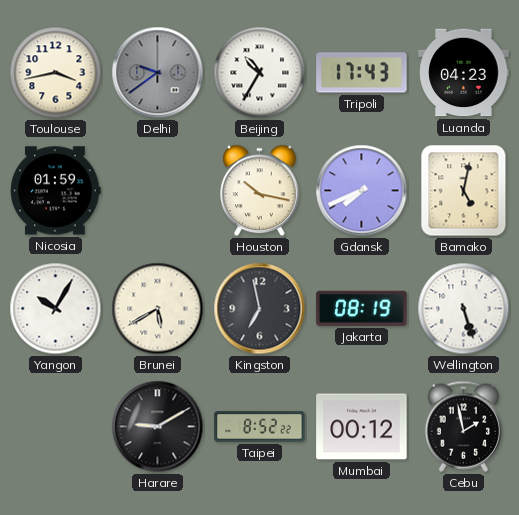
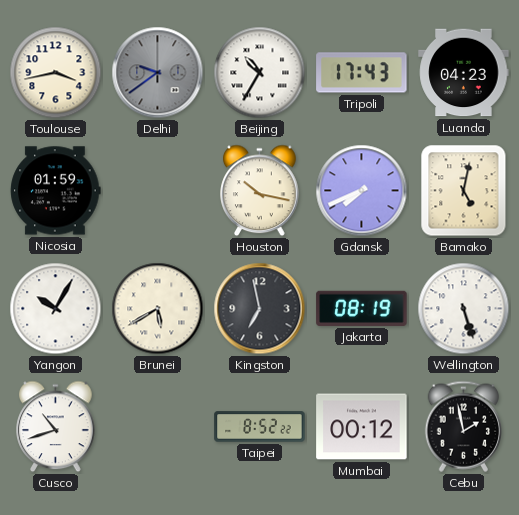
Cusco: none -> 10:42
Harare: 9:10 -> none
